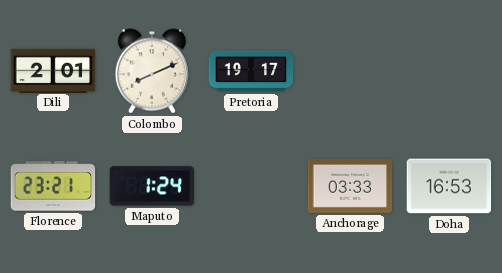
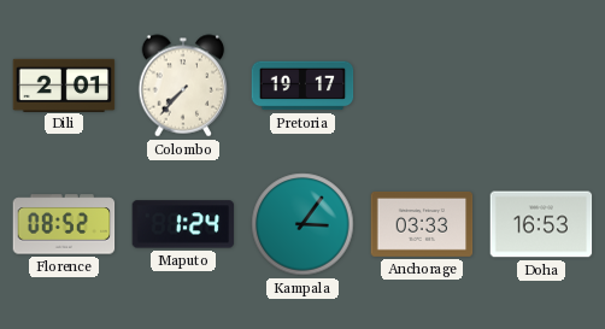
Colombo: 8:11 -> 7:37
Florence: 23:21 -> 08:52
Kampala: none -> 3:06
